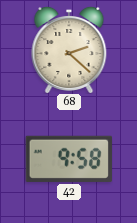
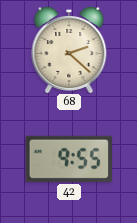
42: 9:58 -> 9:55
